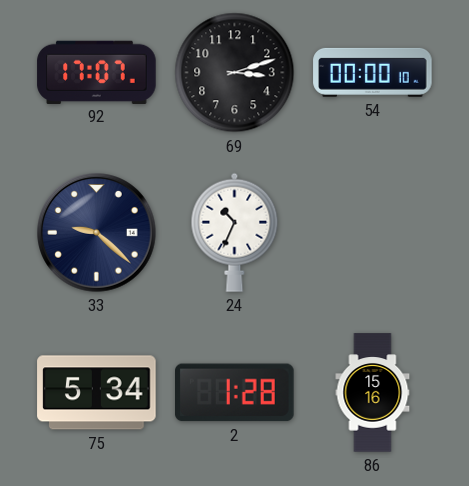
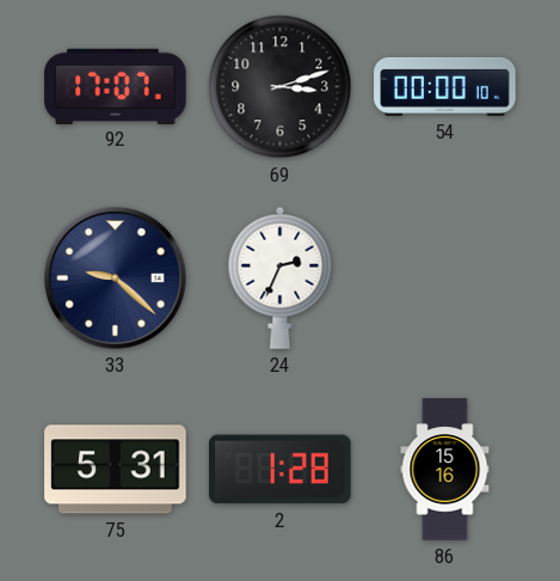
24: 10:34 -> 2:34
75: 5:34 -> 5:31
